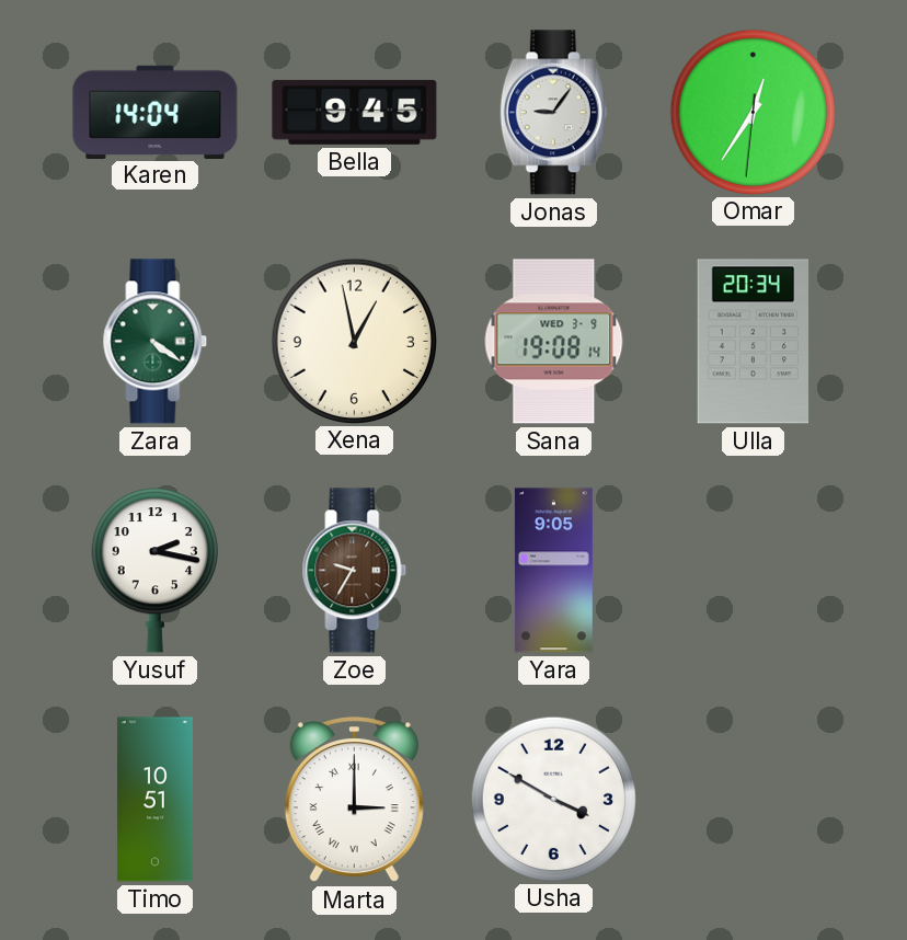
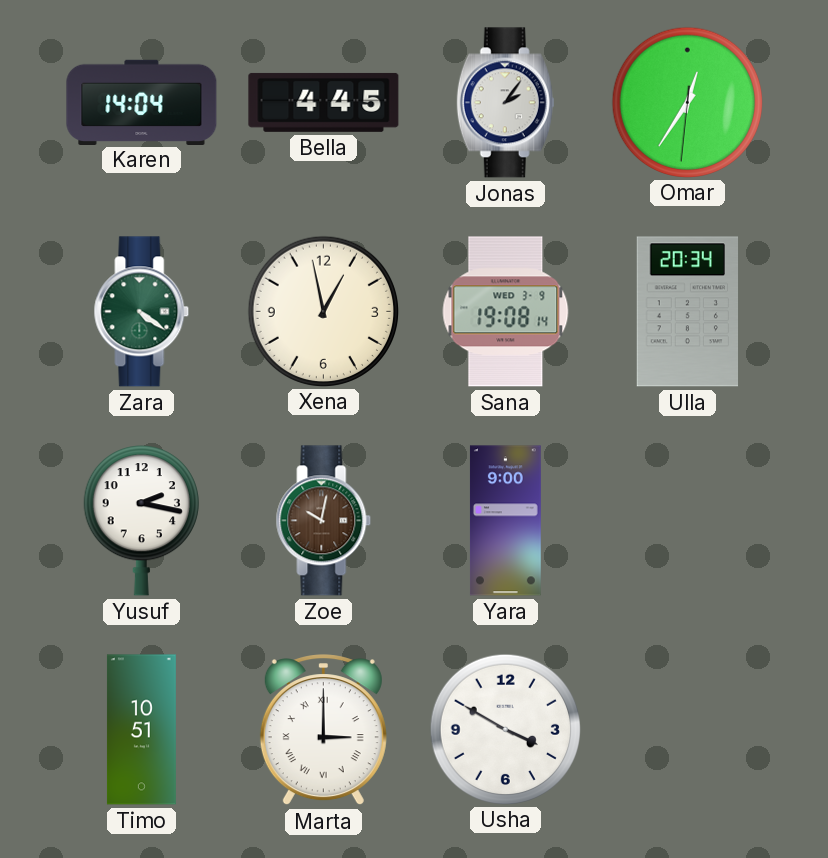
Bella: 9:45 -> 4:45
Jonas: 9:06 -> 2:06
Zoe: 9:35 -> 10:02
Yara: 9:05 -> 9:00
